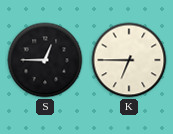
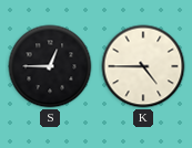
K: 6:45 -> 4:45
